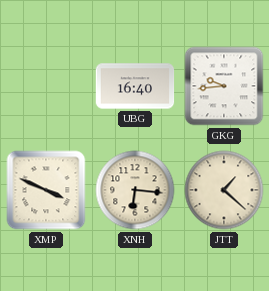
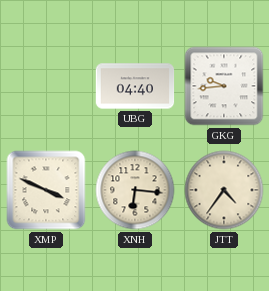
UBG: 16:40 -> 04:40
JTT: 1:22 -> 4:36
